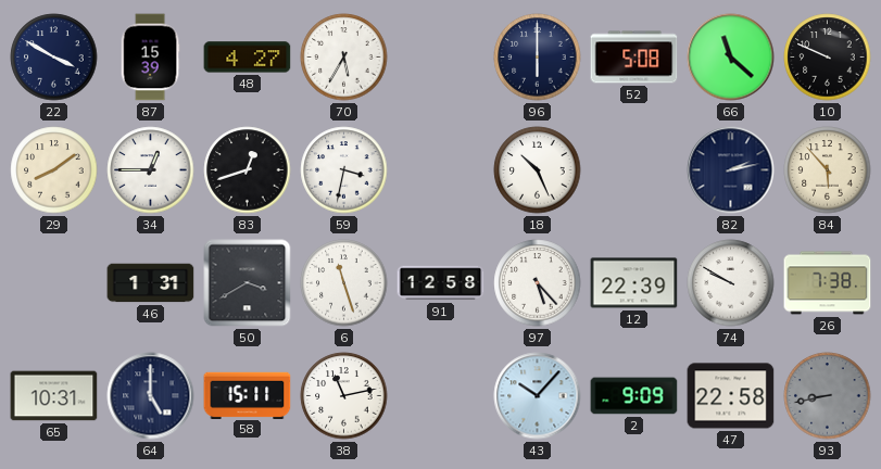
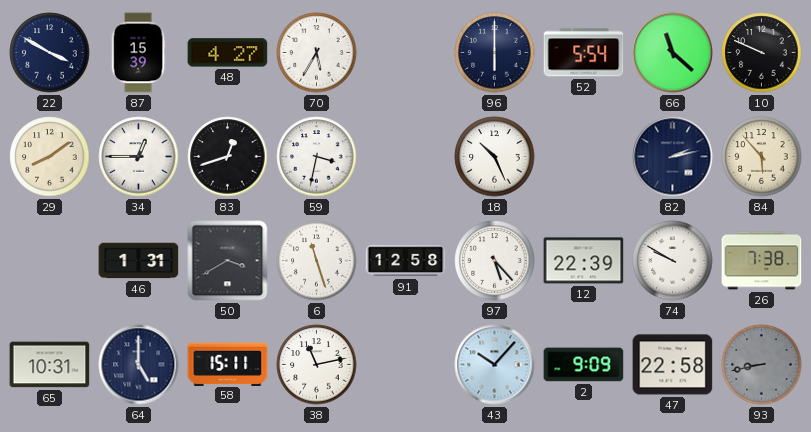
52: 5:08 -> 5:54
